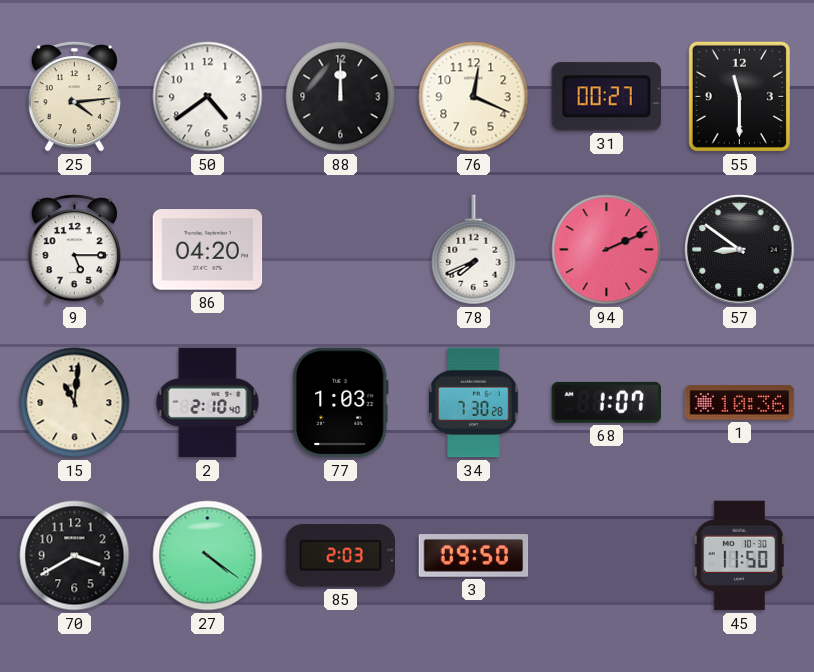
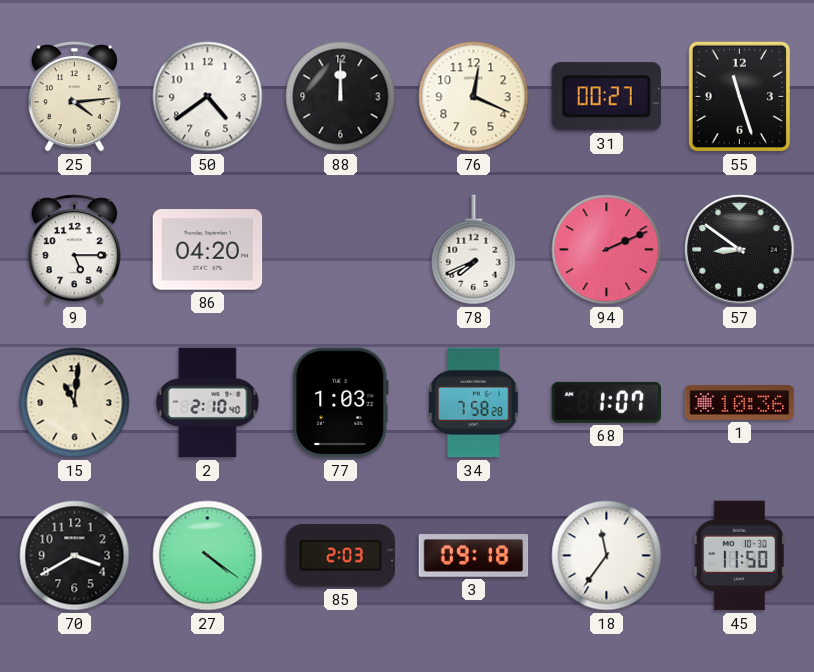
55: 11:30 -> 11:27
34: 7:30 -> 7:58
3: 09:50 -> 09:18
18: none -> 11:36
